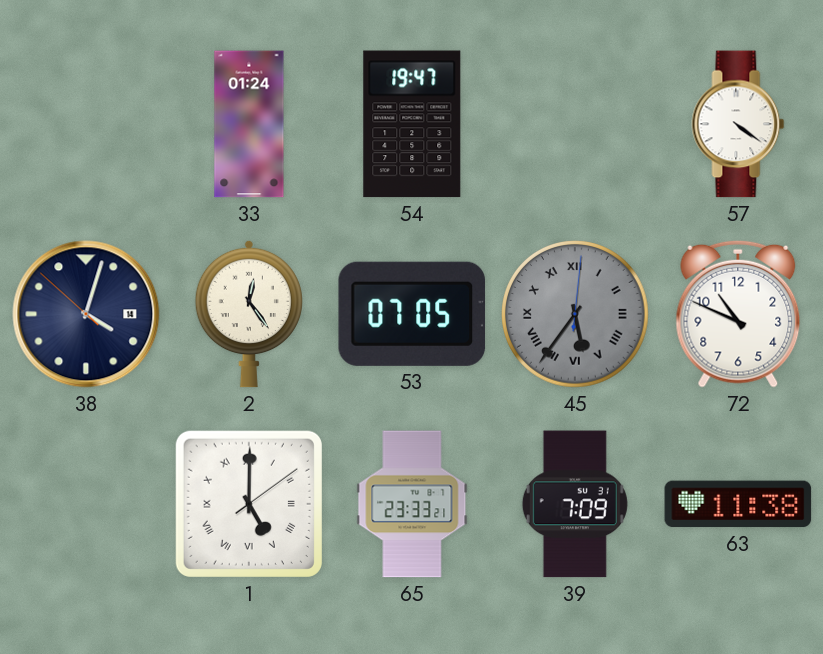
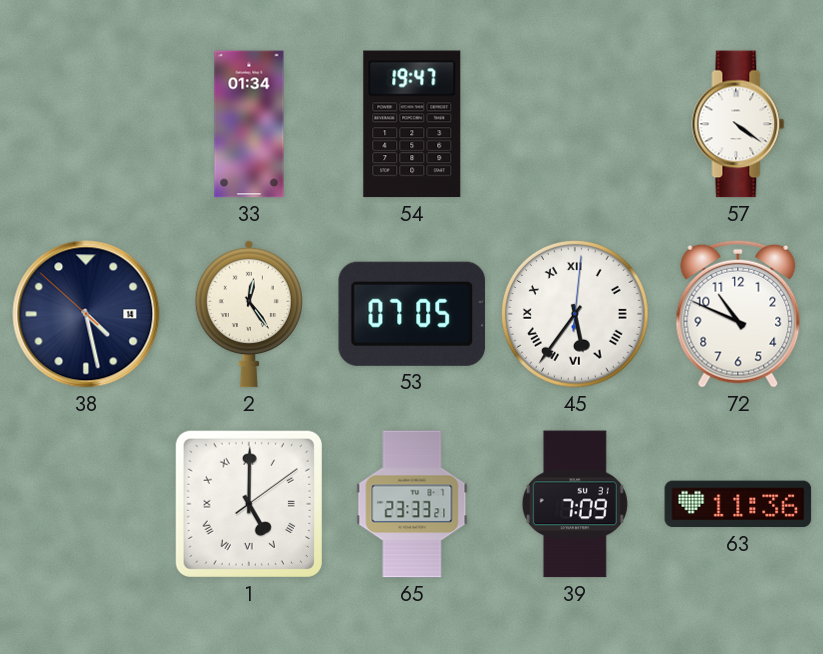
33: 01:24 -> 01:34
38: 4:02 -> 4:27
45 dial: grey -> white
63: 11:38 -> 11:36
